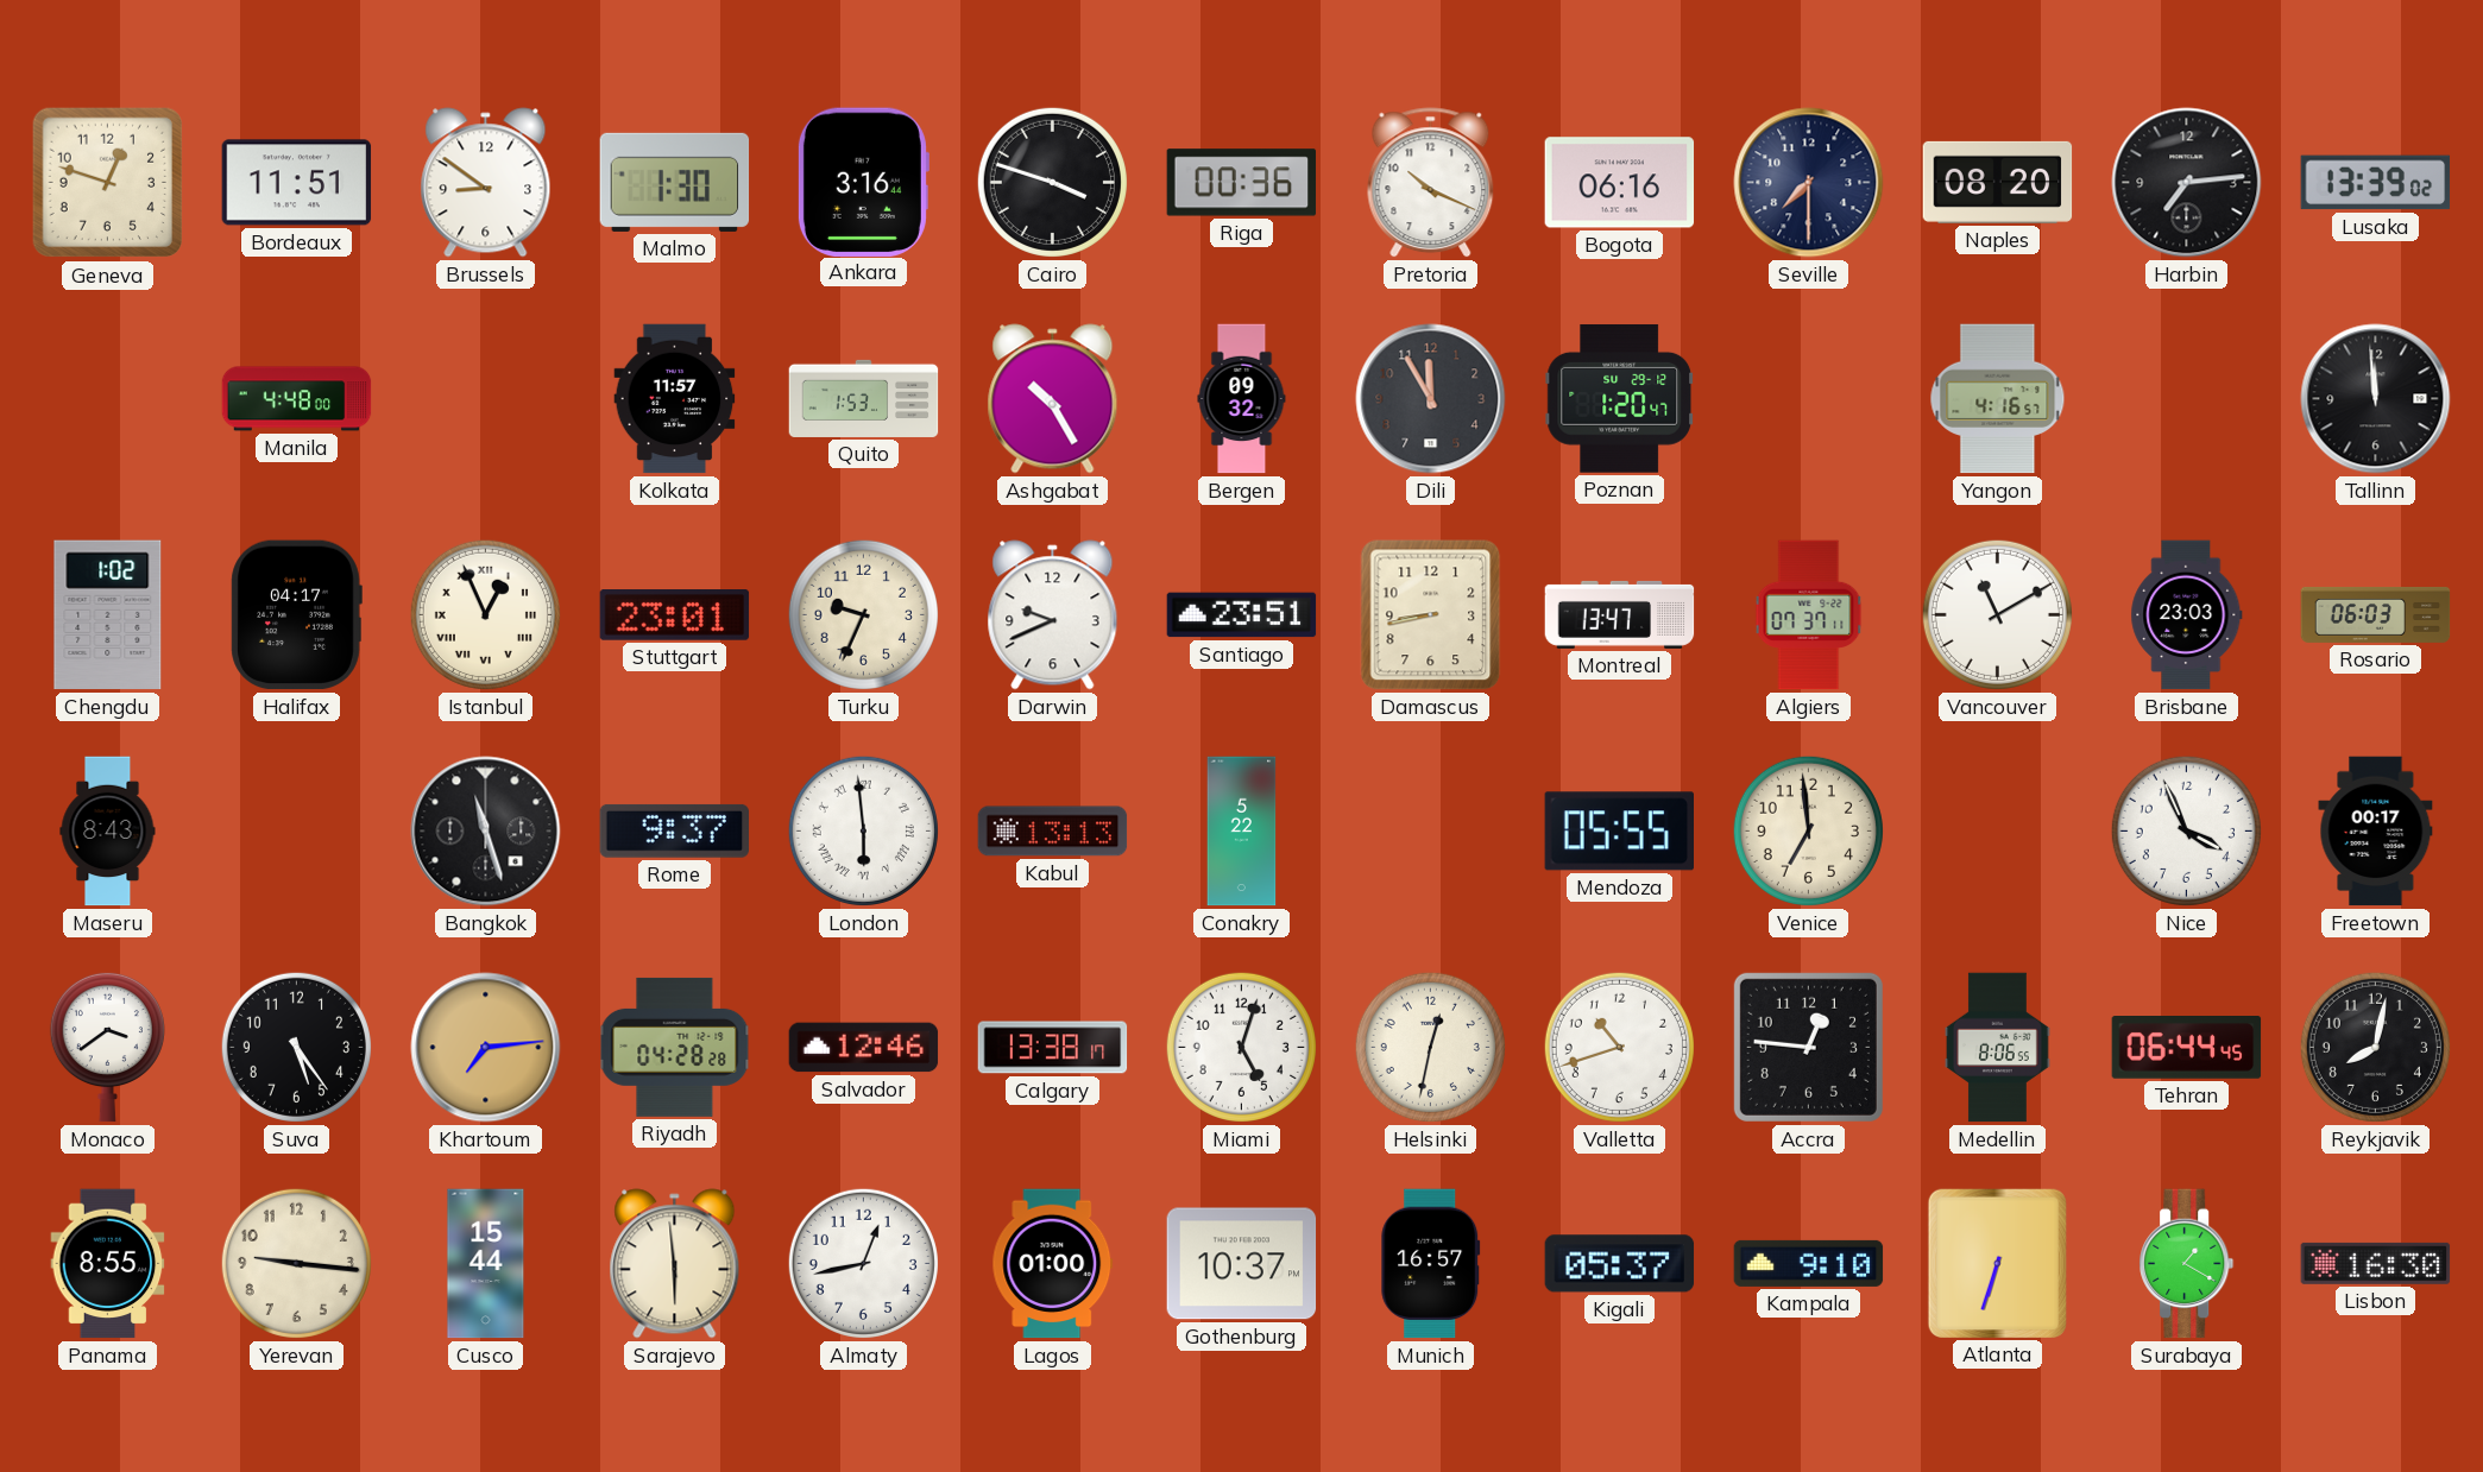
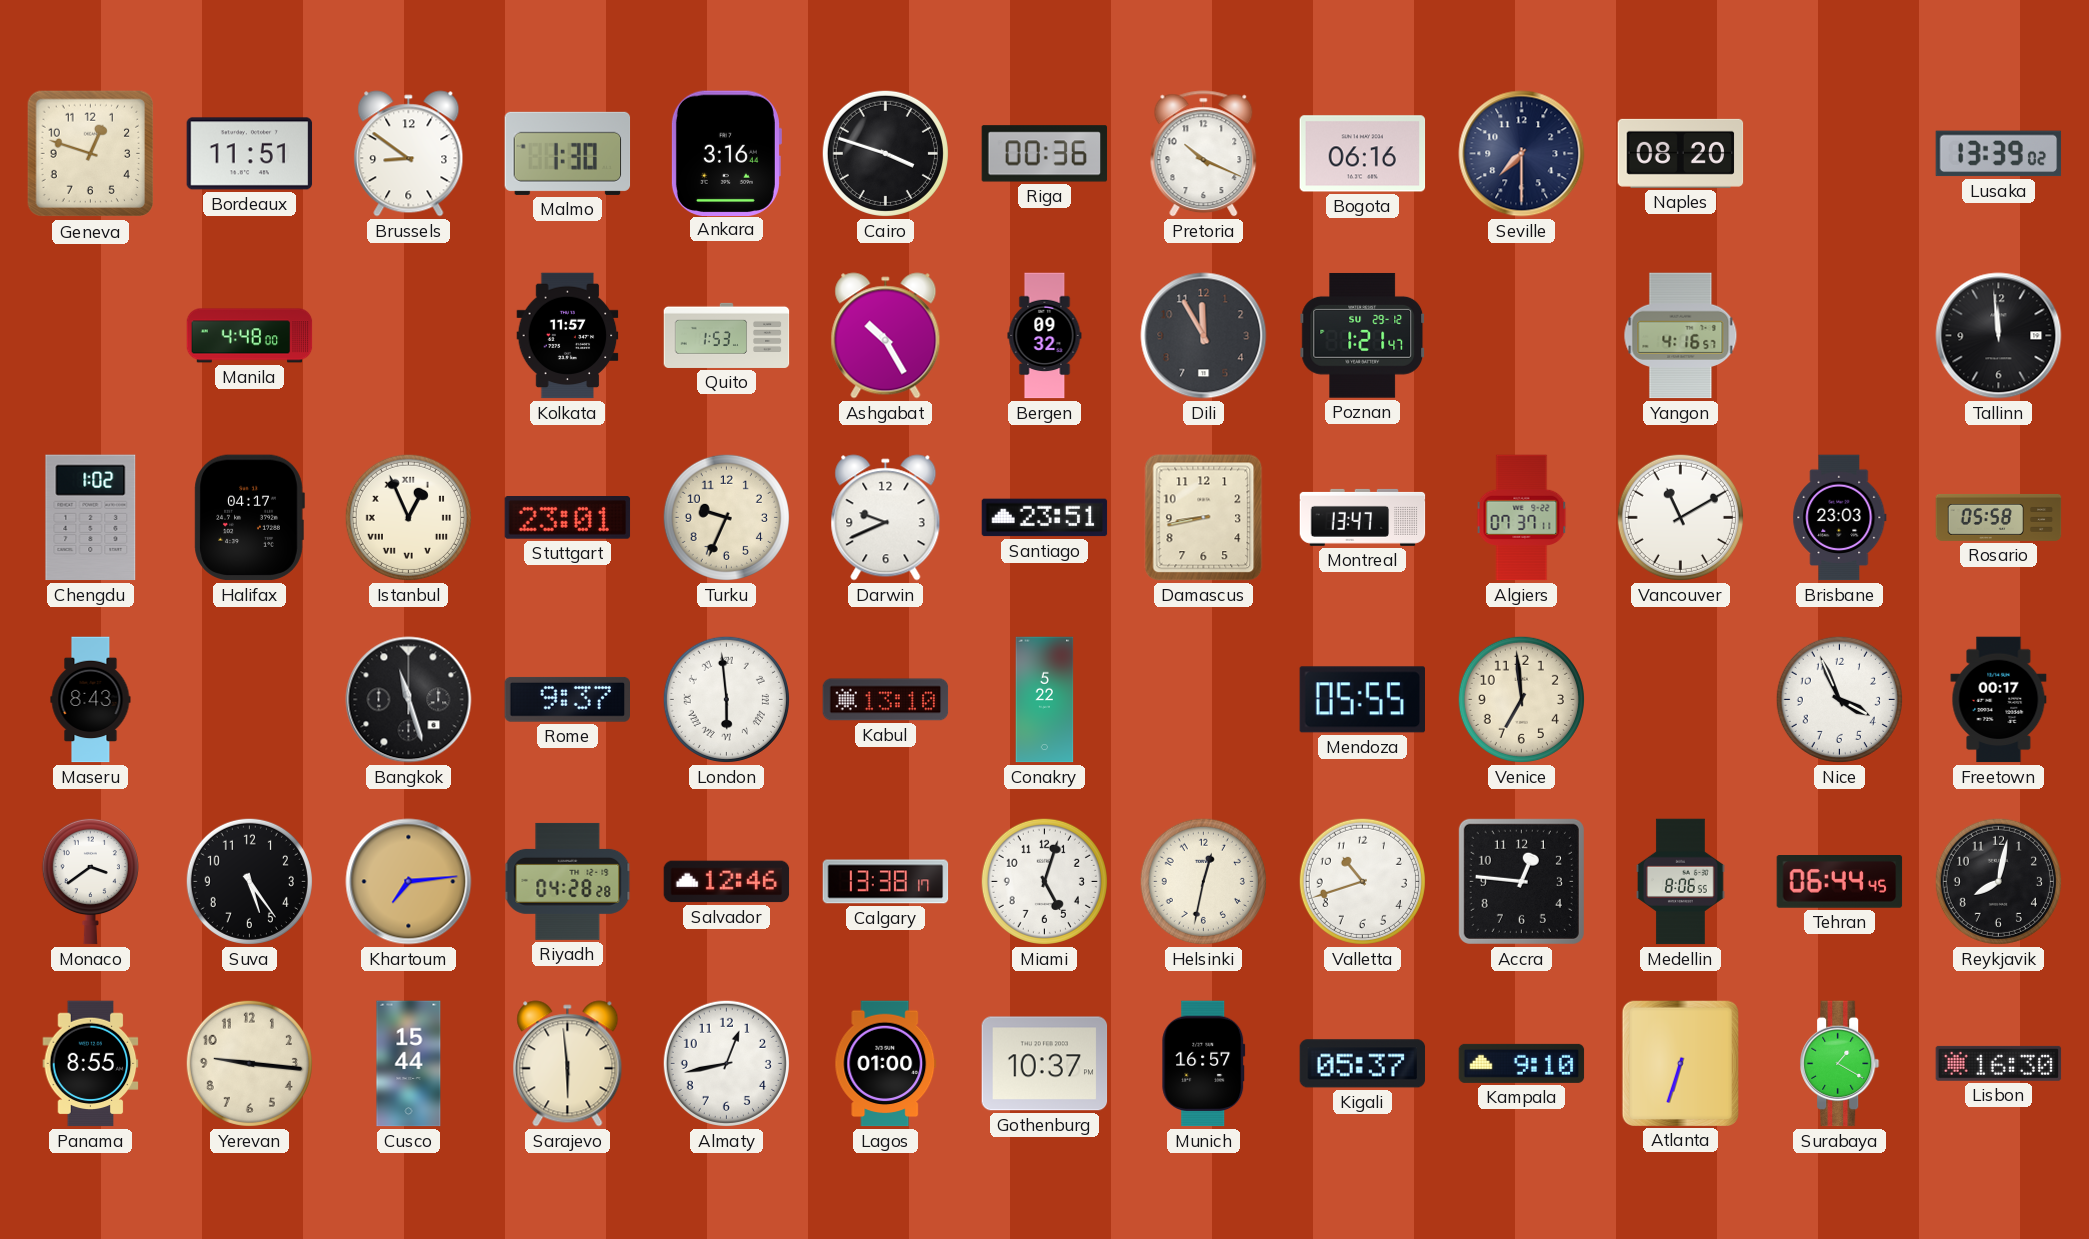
Harbin: 7:14 -> none
Poznan: 1:20 -> 1:21
Rosario: 06:03 -> 05:58
Kabul: 13:13 -> 13:10
